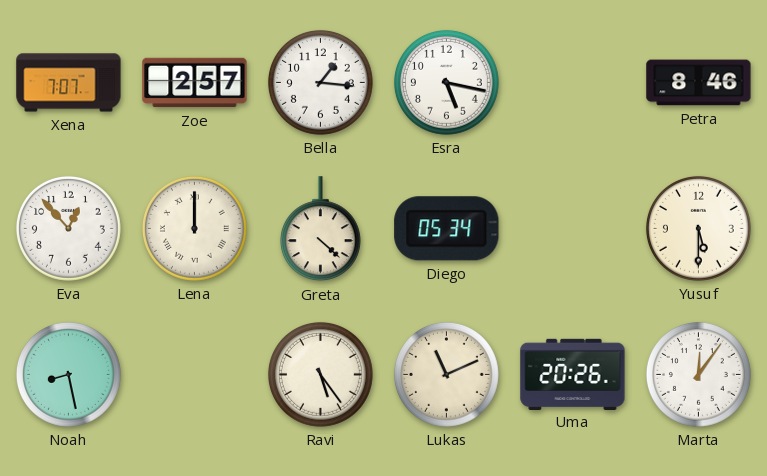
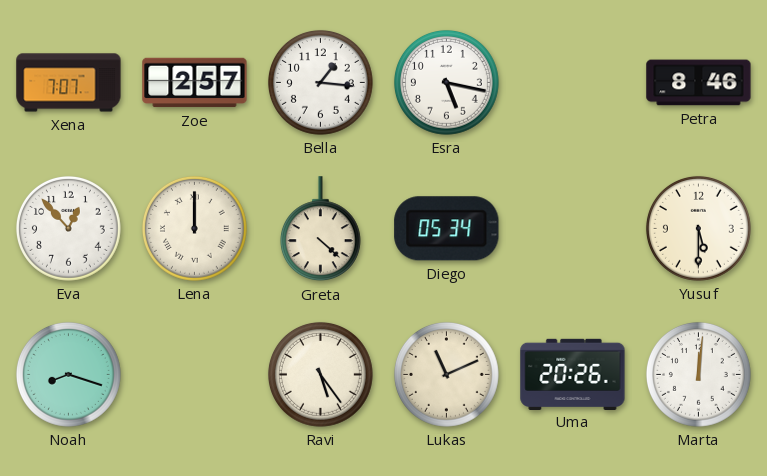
Noah: 8:28 -> 8:18
Marta: 12:06 -> 12:01
